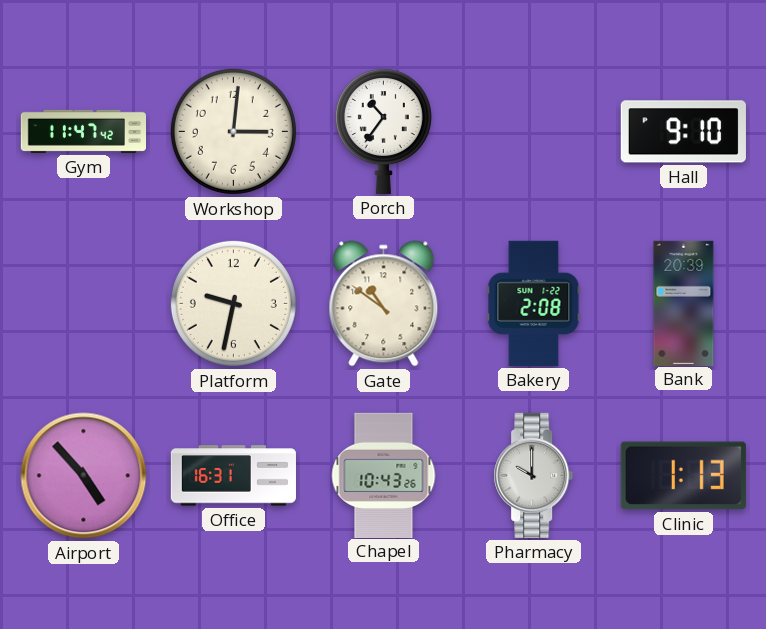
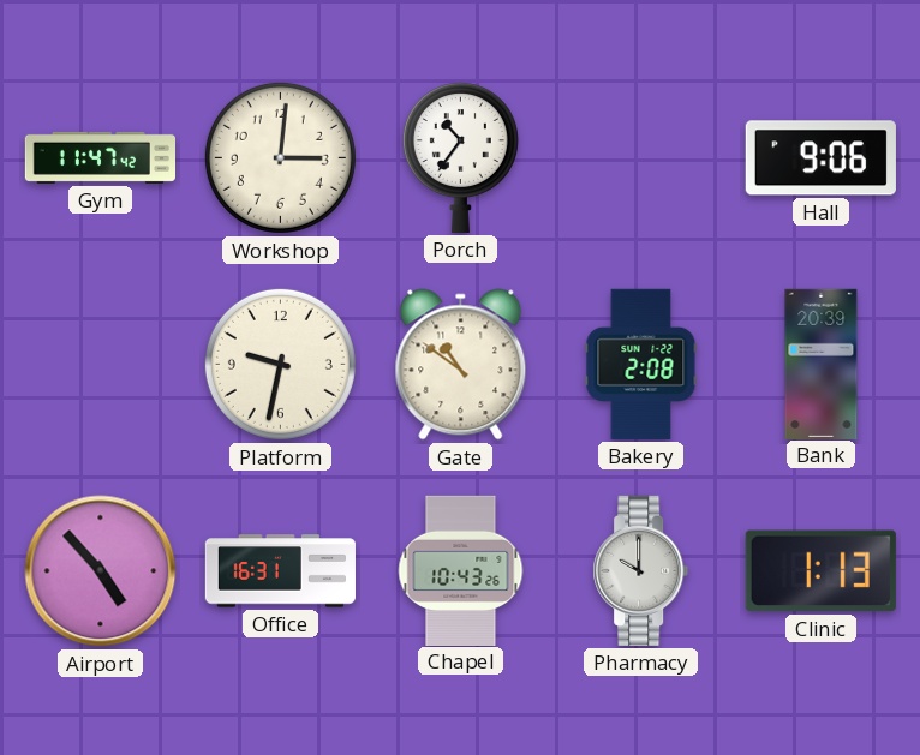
Hall: 9:10 -> 9:06
